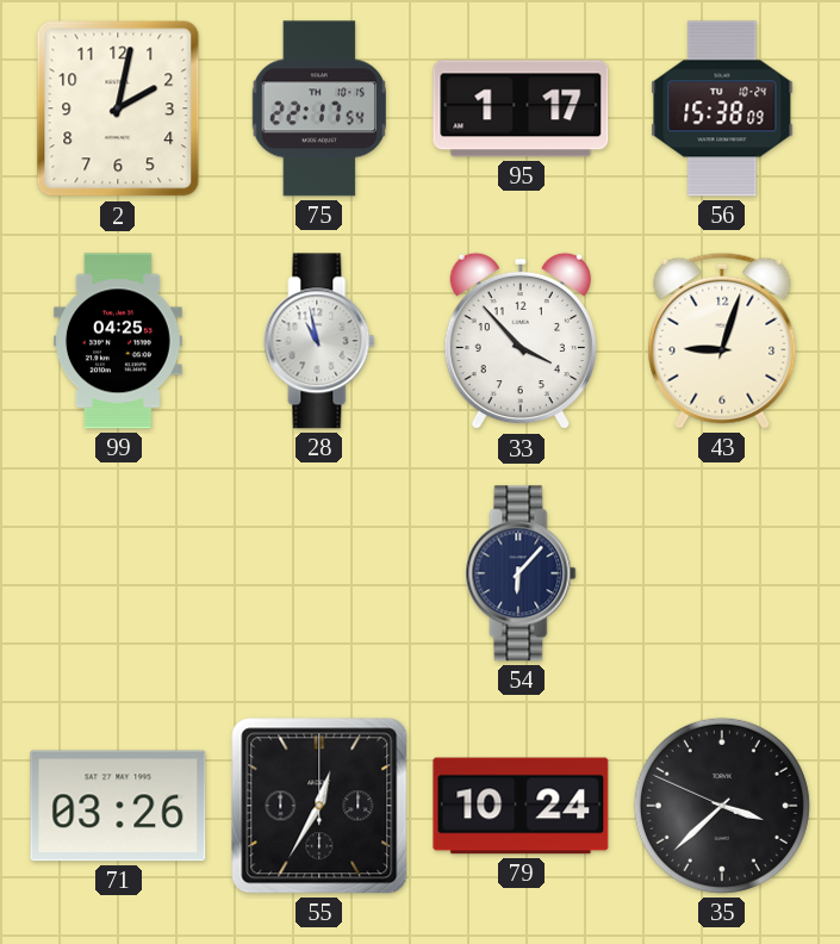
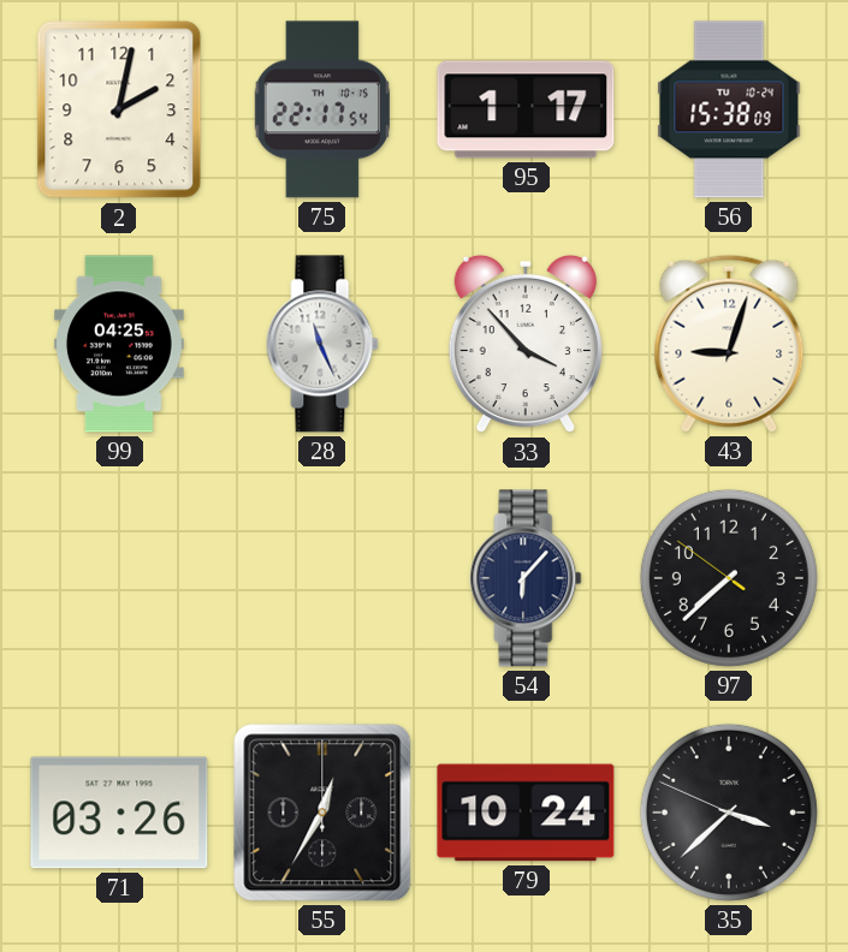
28: 10:58 -> 11:26
97: none -> 7:37
